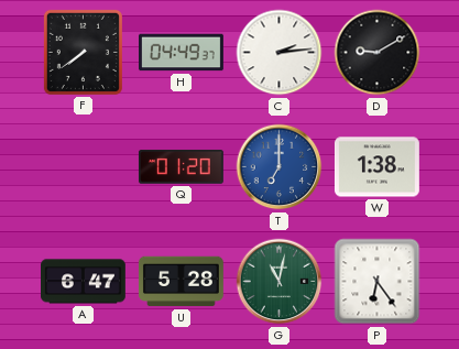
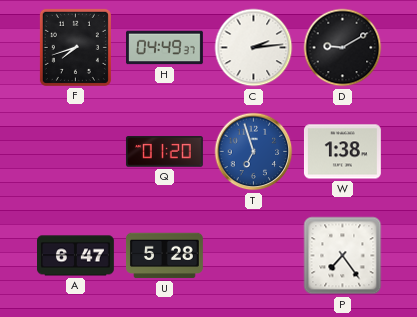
F: 7:39 -> 7:42
T: 7:00 -> 6:57
G: 11:02 -> none
P: 6:24 -> 7:24
